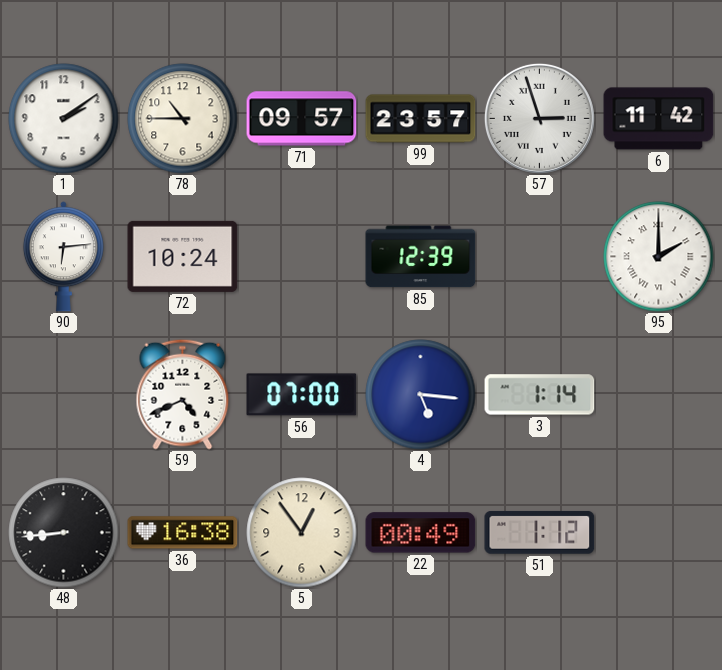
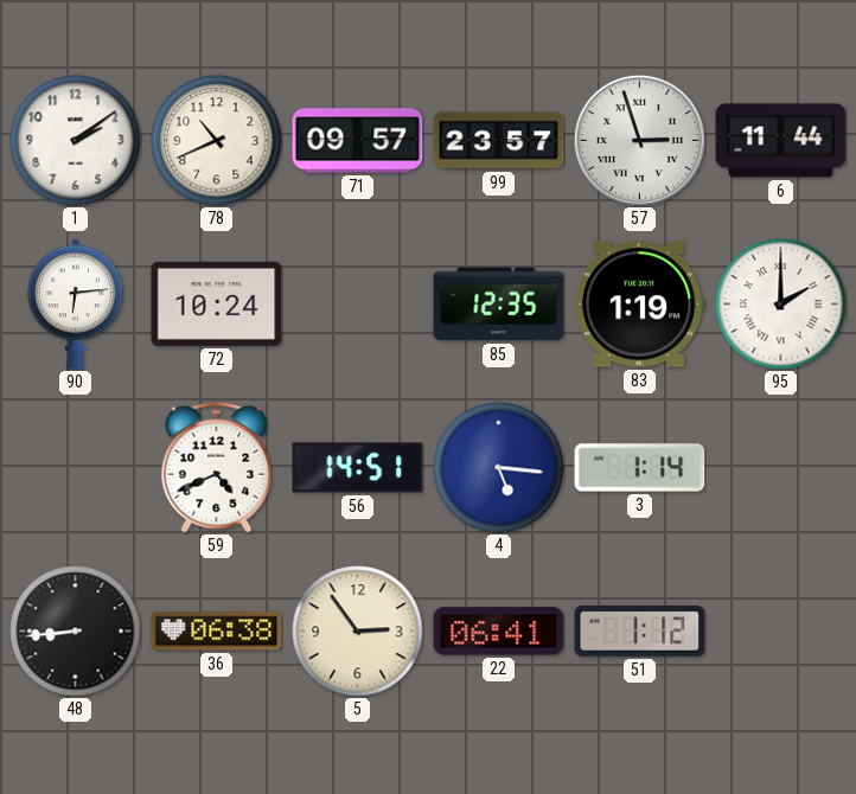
78: 10:45 -> 10:41
6: 11:42 -> 11:44
85: 12:39 -> 12:35
83: none -> 1:19
56: 07:00 -> 14:51
36: 16:38 -> 06:38
5: 12:54 -> 2:54
22: 00:49 -> 06:41
